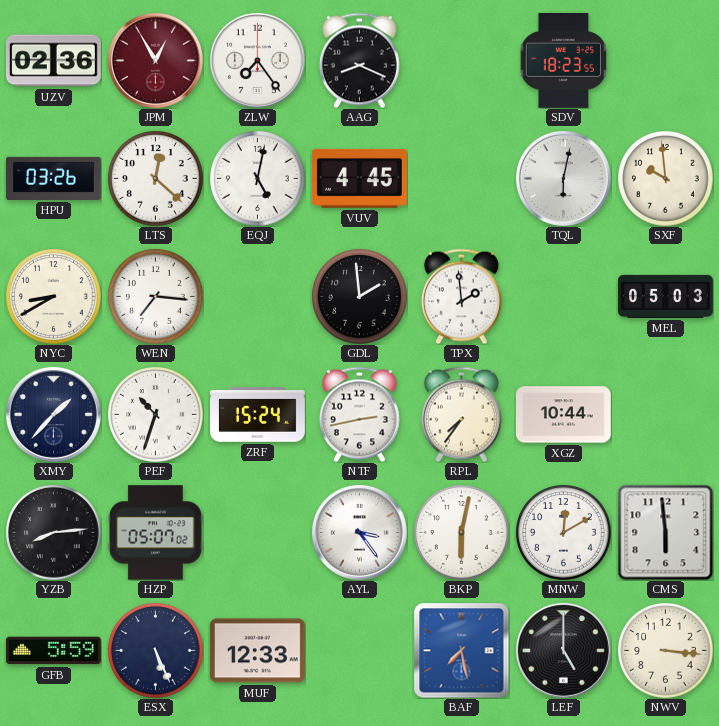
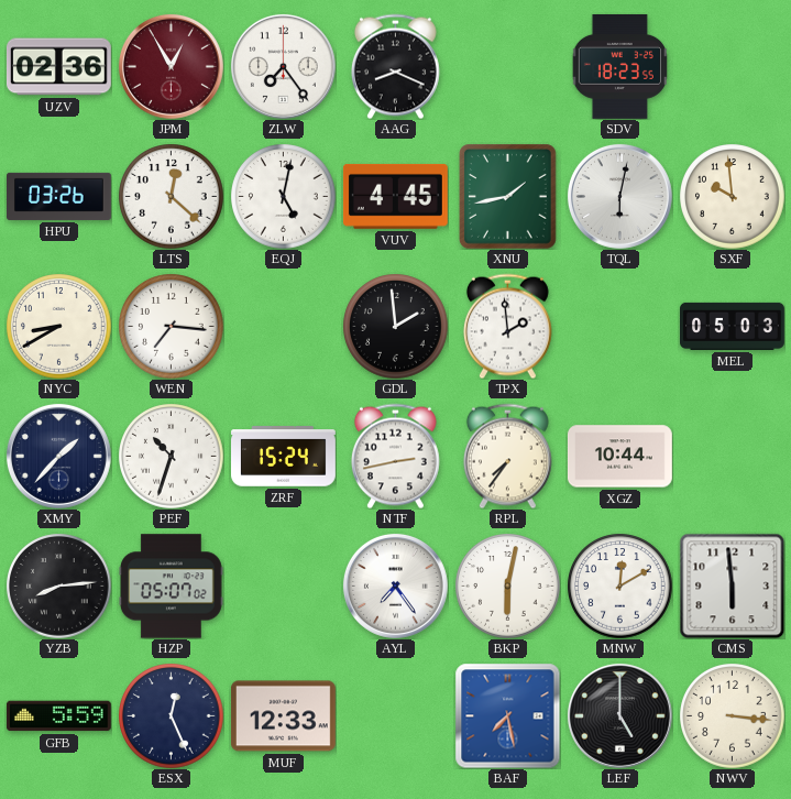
XNU: none -> 1:43
AYL: 3:24 -> 7:24
ESX: 5:26 -> 12:26
